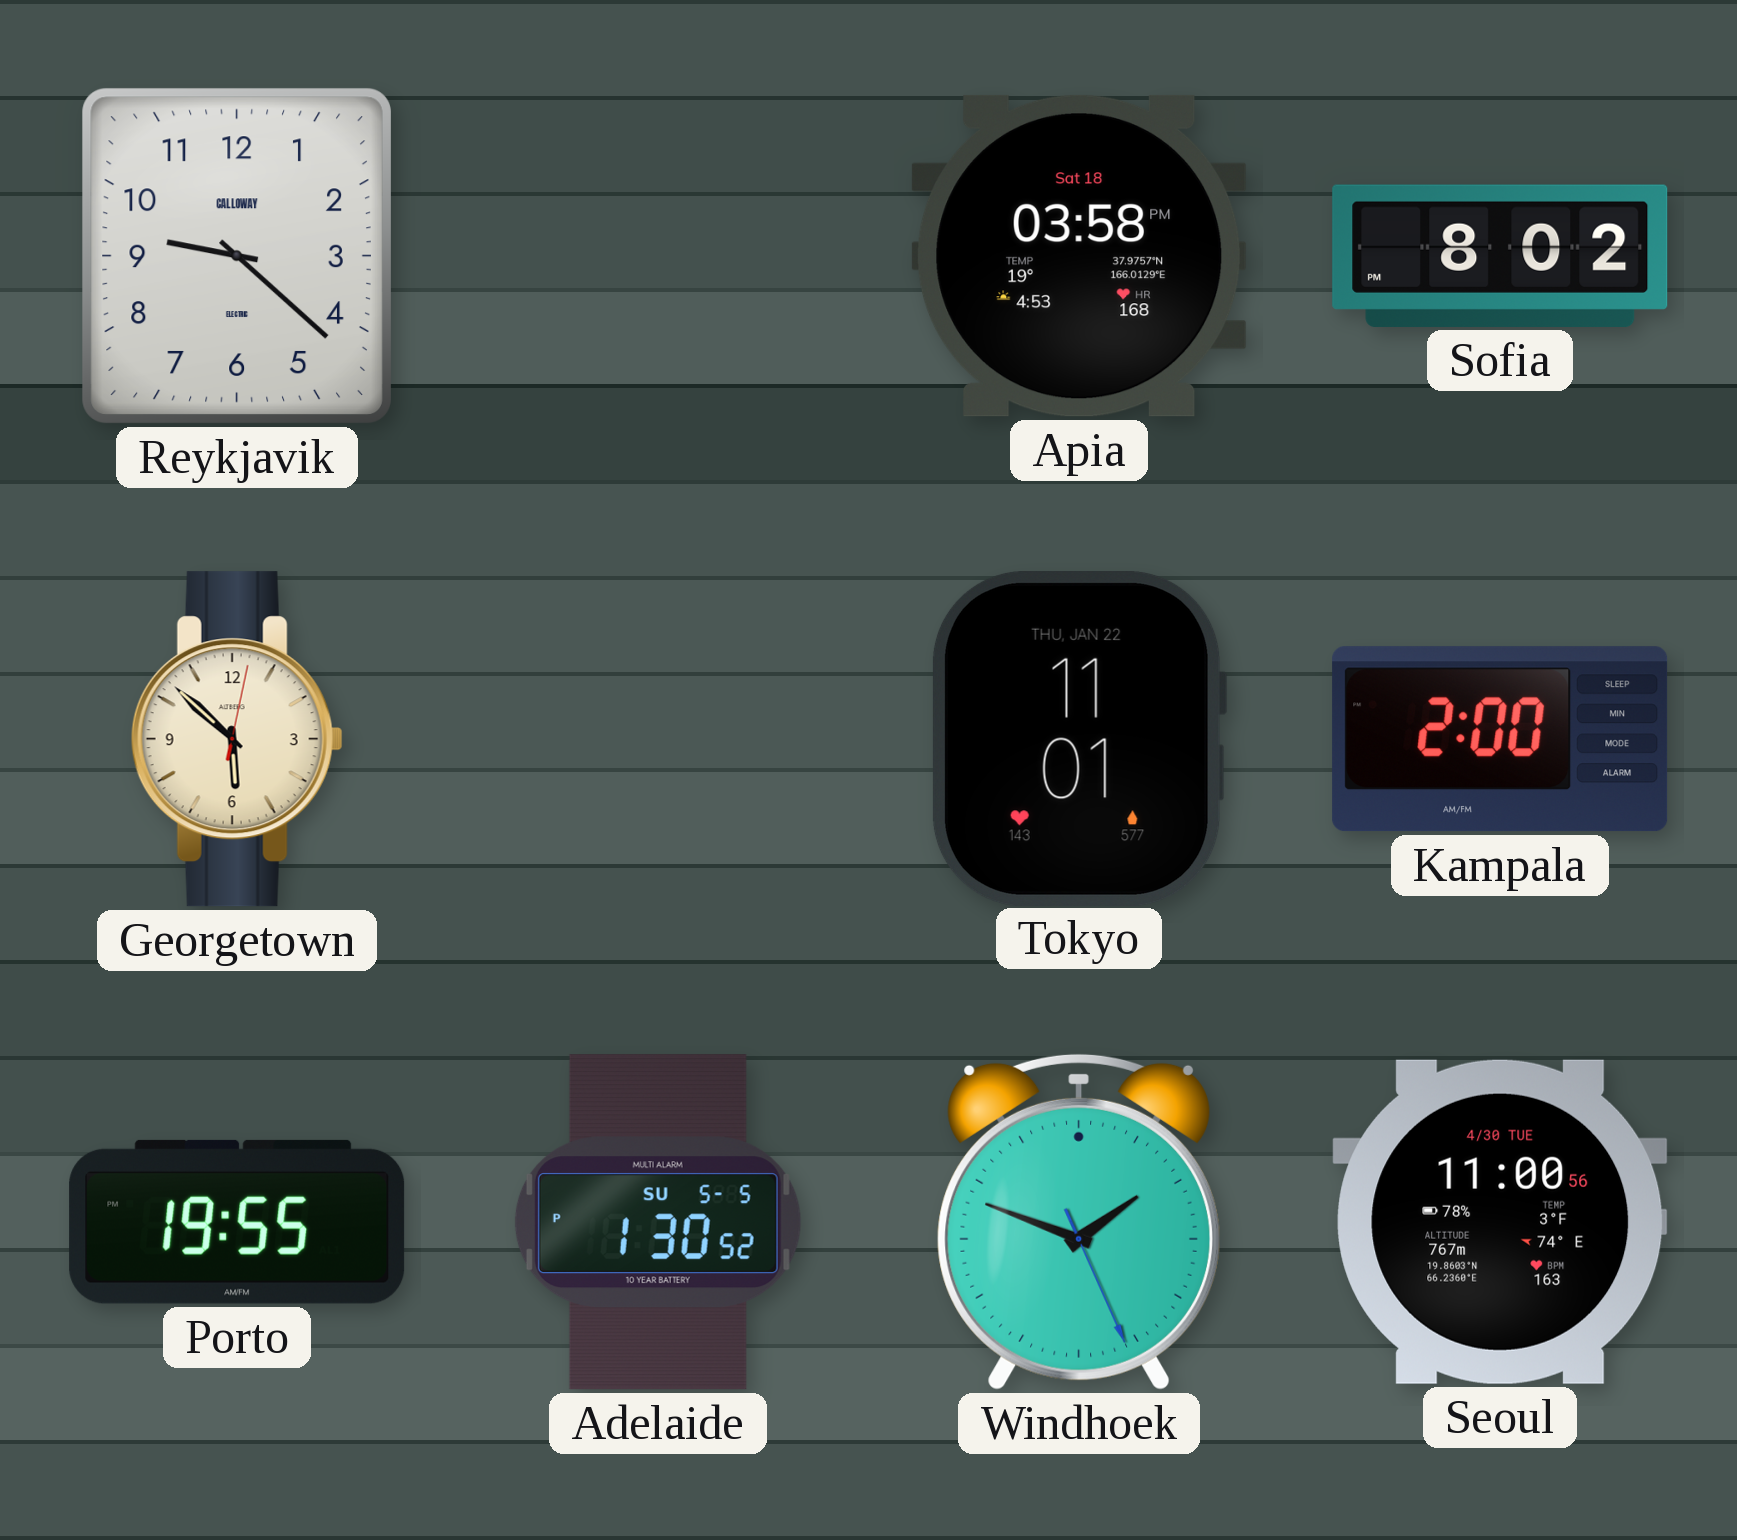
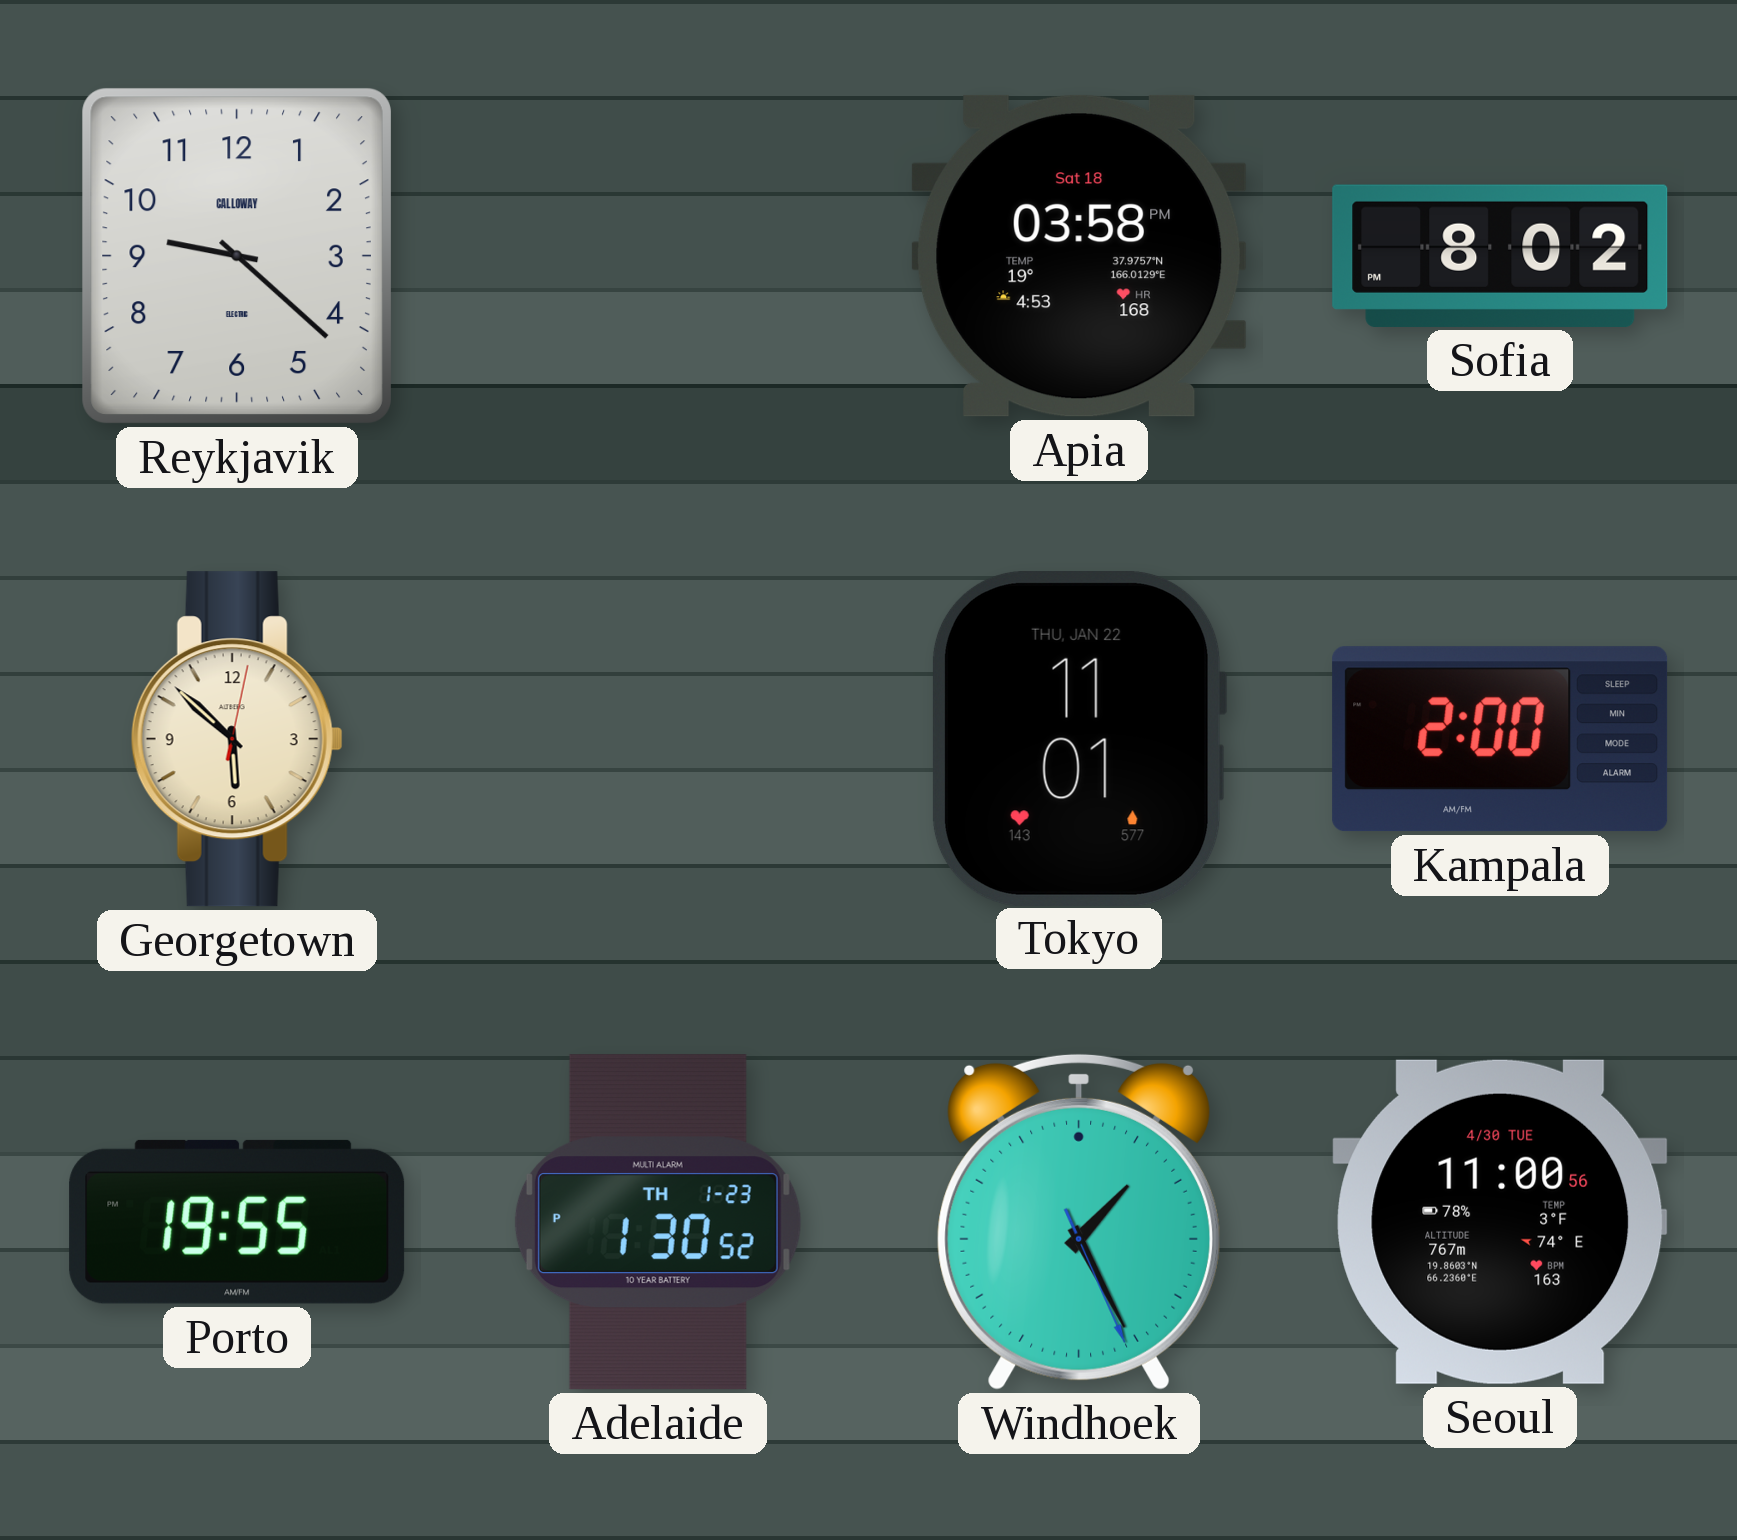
Adelaide date: SU 5-5 -> TH 1-23
Windhoek: 1:48 -> 1:25
